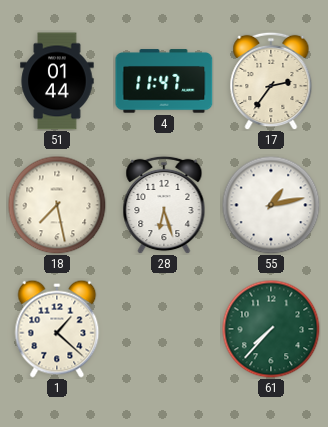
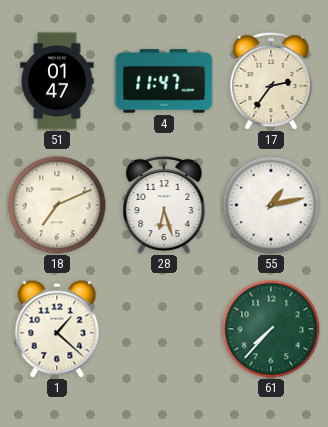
51: 01:44 -> 01:47
18: 7:28 -> 7:11
